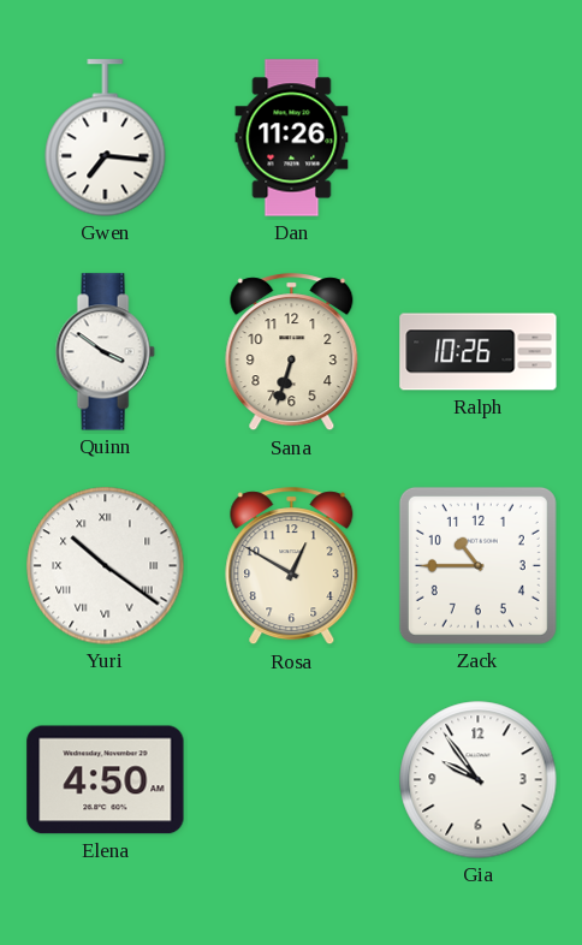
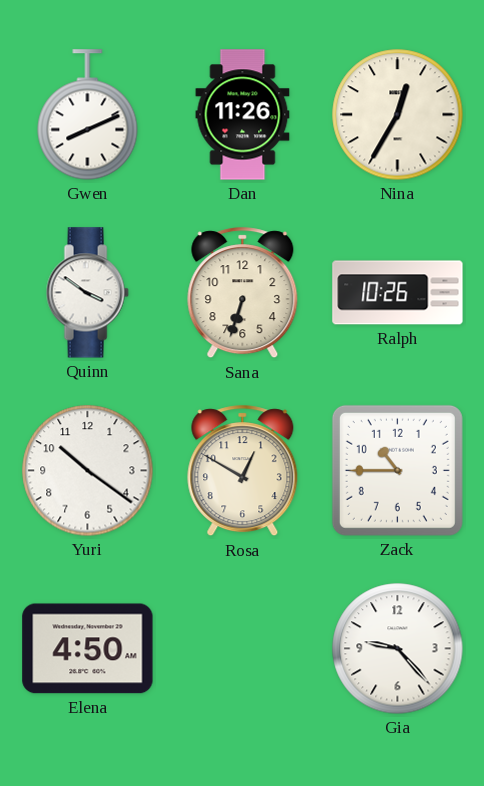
Gwen: 7:16 -> 8:11
Nina: none -> 12:35
Yuri numerals: Roman -> Arabic
Gia: 9:54 -> 9:23
